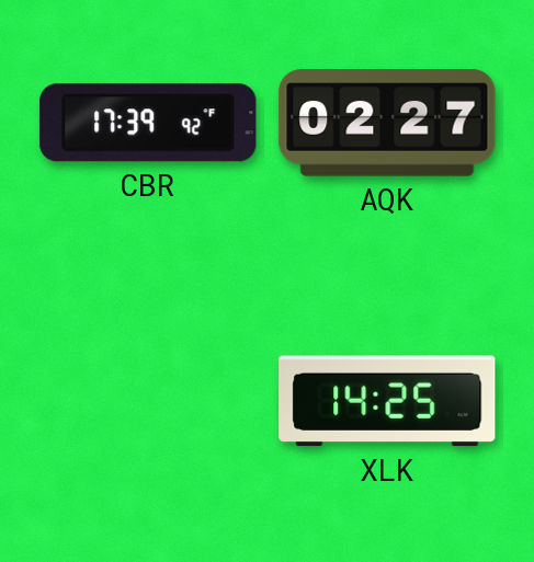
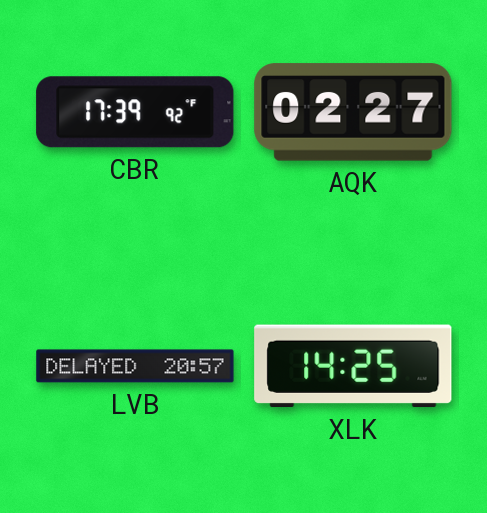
LVB: none -> 20:57
